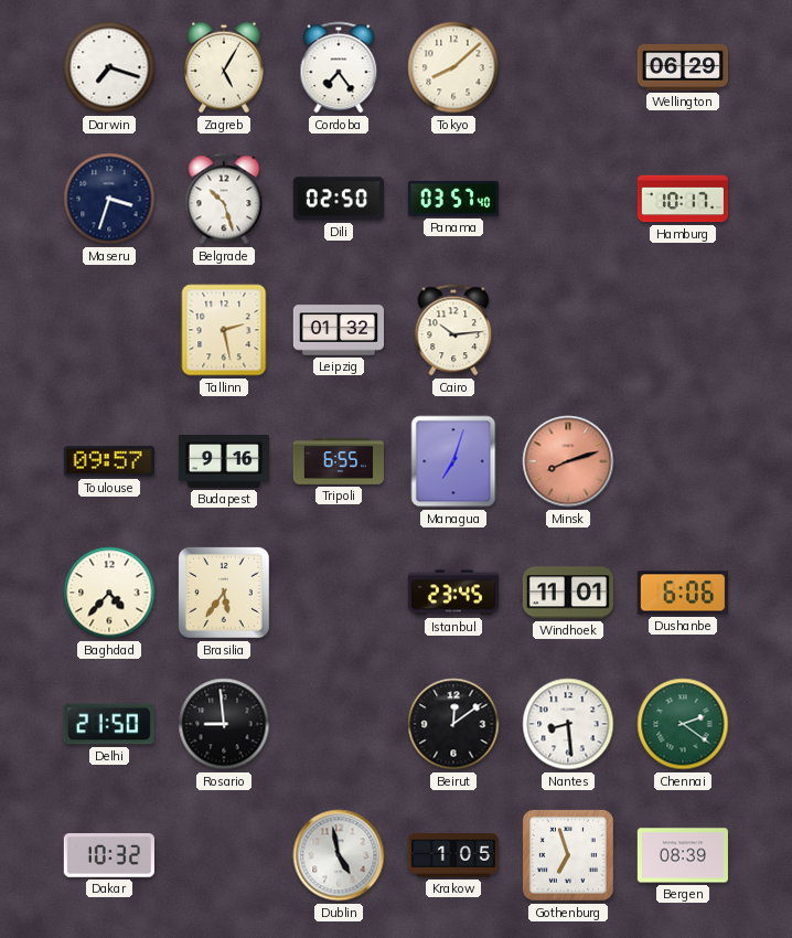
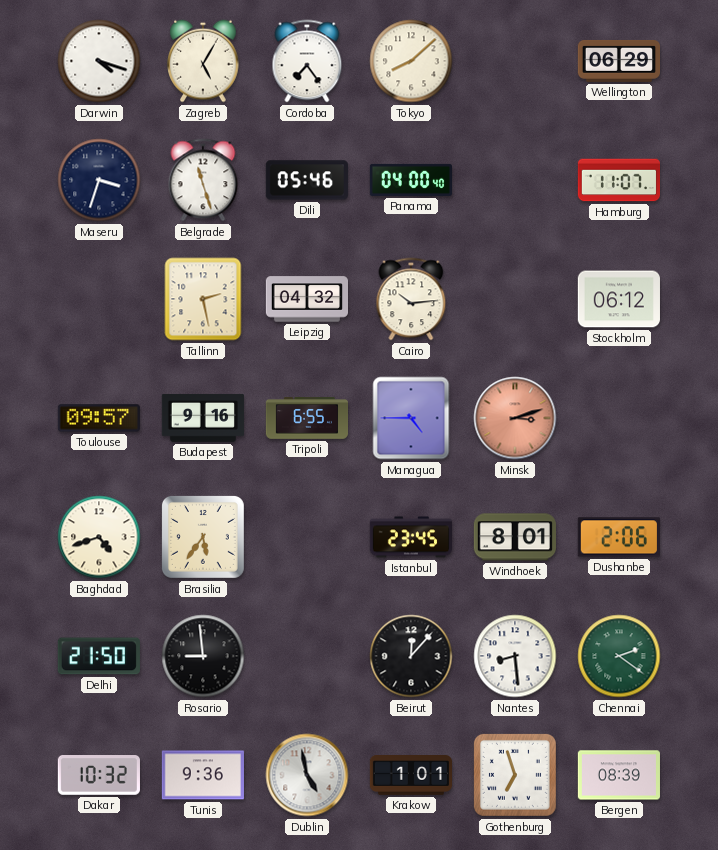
Darwin: 7:18 -> 4:18
Belgrade: 10:27 -> 11:27
Dili: 02:50 -> 05:46
Panama: 03:57 -> 04:00
Hamburg: 10:17 -> 11:07
Leipzig: 01:32 -> 04:32
Stockholm: none -> 06:12
Managua: 7:03 -> 4:45
Minsk: 8:12 -> 3:12
Baghdad: 4:37 -> 4:42
Windhoek: 11:01 -> 8:01
Dushanbe: 6:06 -> 2:06
Beirut: 12:09 -> 12:07
Tunis: none -> 9:36
Krakow: 1:05 -> 1:01
